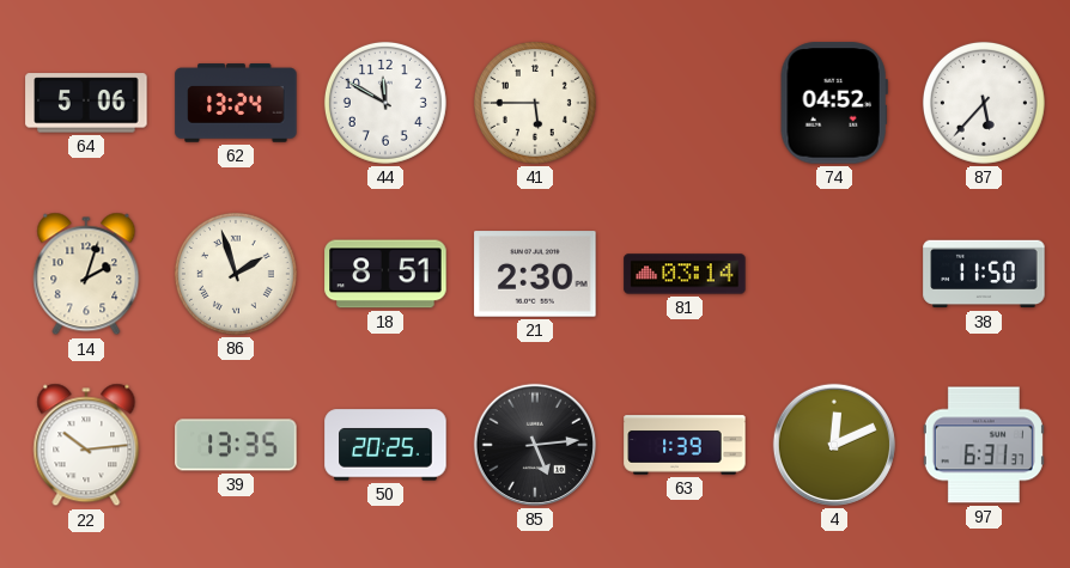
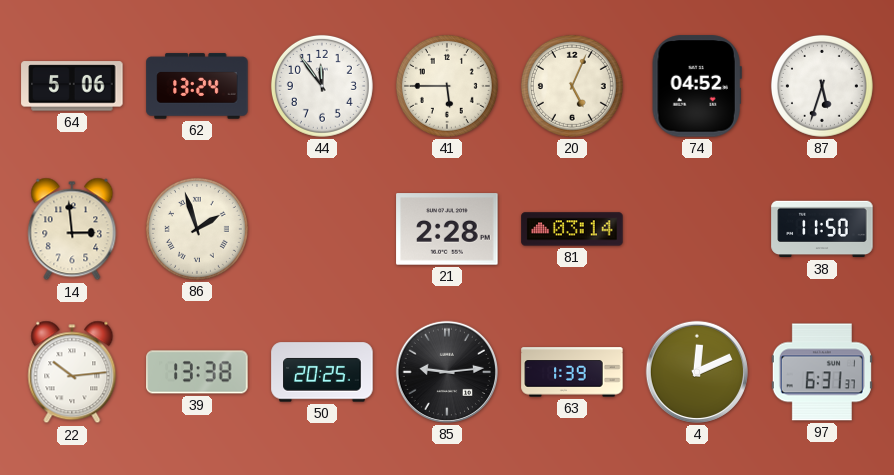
44: 11:50 -> 11:54
20: none -> 5:04
87: 5:37 -> 5:33
14: 2:03 -> 2:59
18: 8:51 -> none
21: 2:30 -> 2:28
39: 13:35 -> 13:38
85: 5:14 -> 9:14
